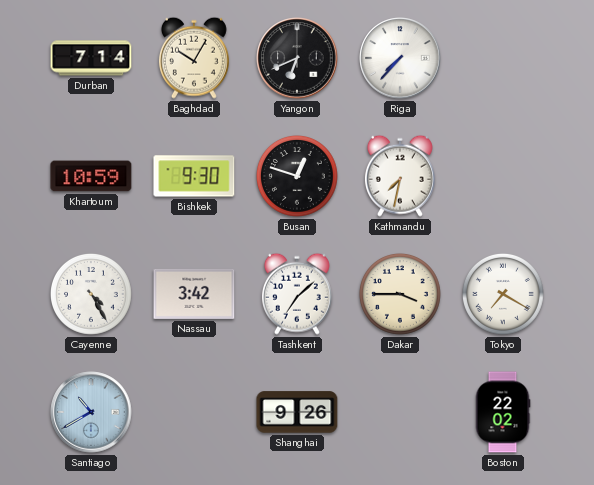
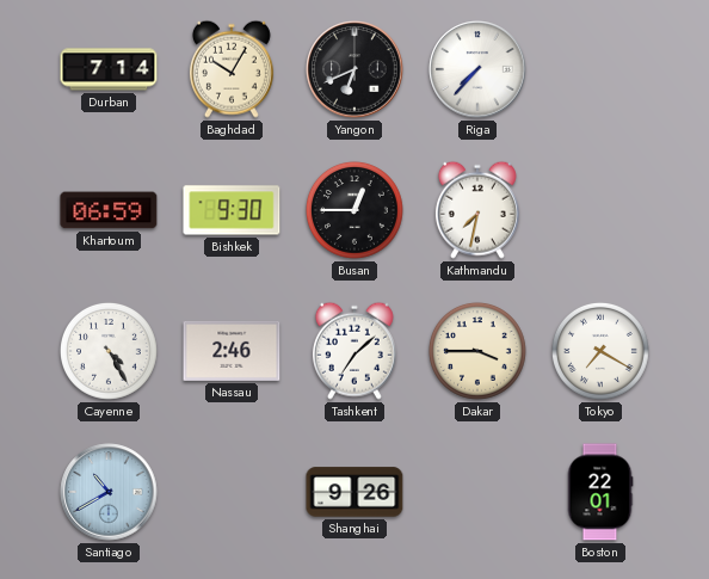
Khartoum: 10:59 -> 06:59
Busan: 12:48 -> 12:45
Nassau: 3:42 -> 2:46
Boston: 22:02 -> 22:01
